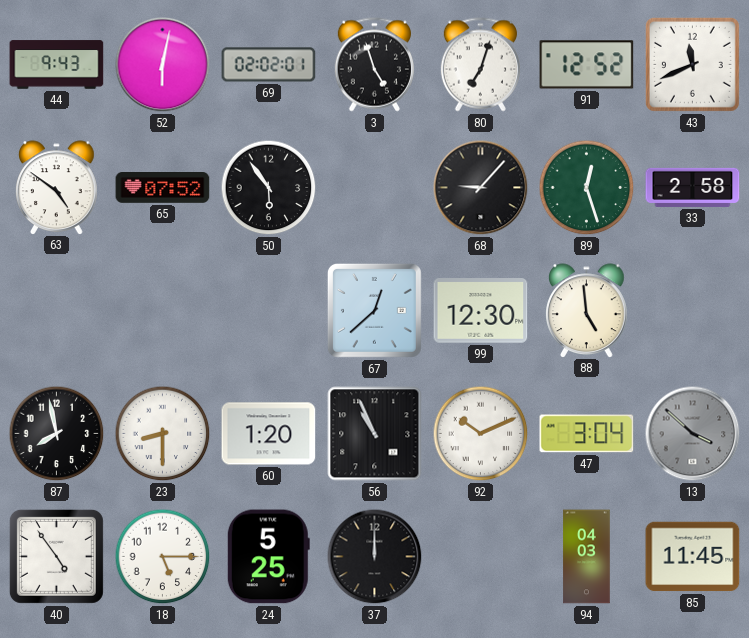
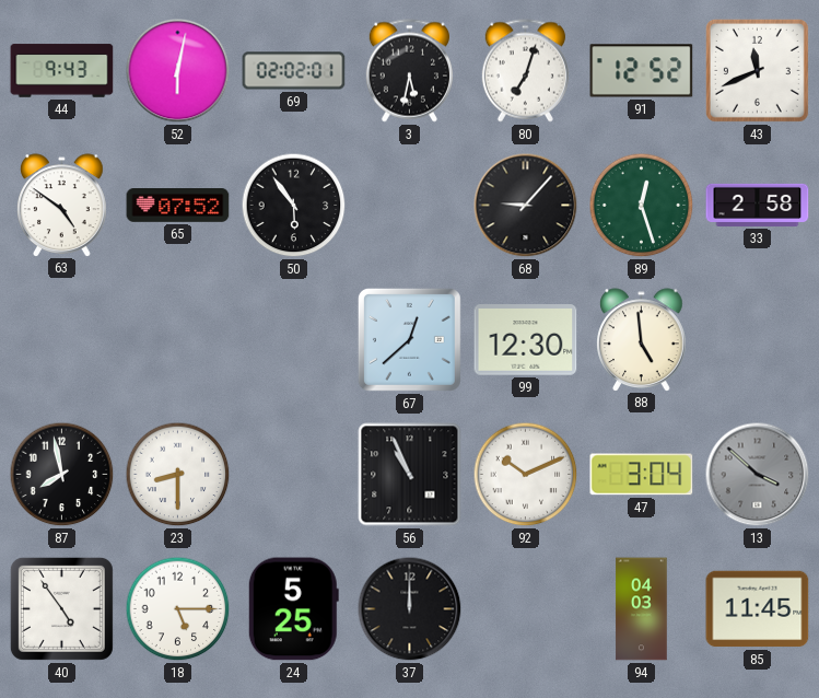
3: 4:57 -> 5:32
60: 1:20 -> none
